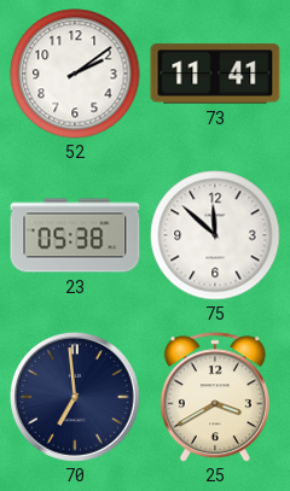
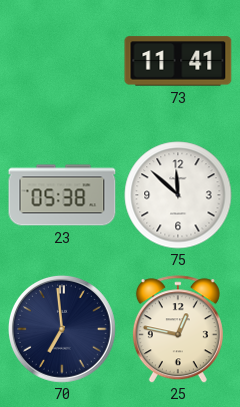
52: 2:09 -> none
25: 3:40 -> 12:47
